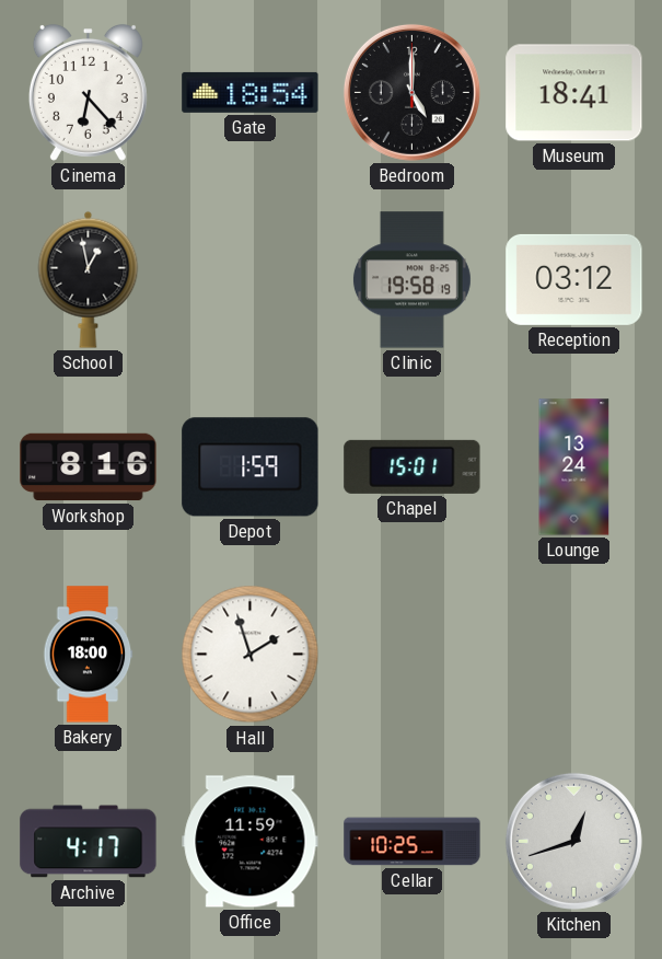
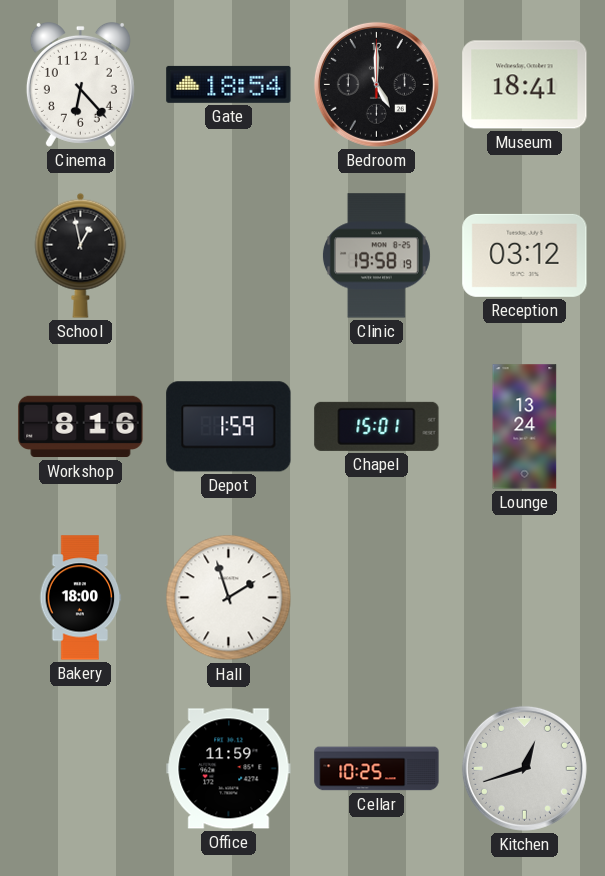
Archive: 4:17 -> none
